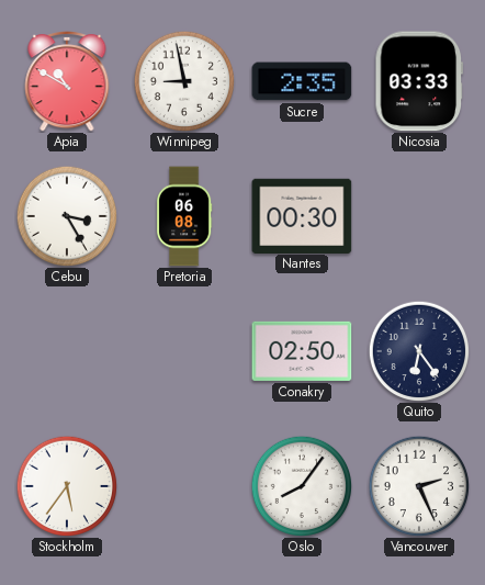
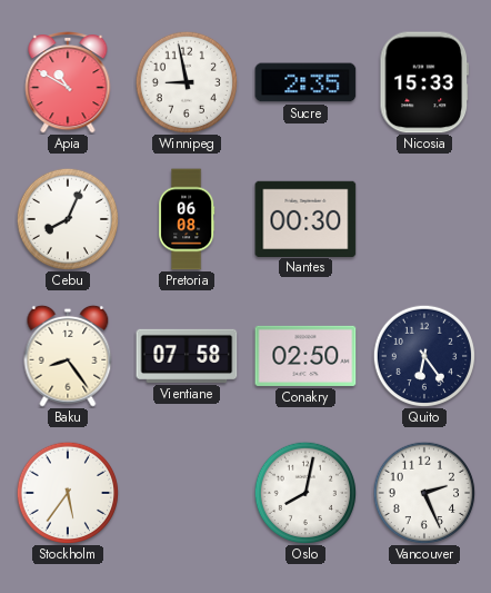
Nicosia: 03:33 -> 15:33
Cebu: 3:25 -> 8:04
Baku: none -> 8:24
Vientiane: none -> 07:58
Oslo: 8:06 -> 8:02
